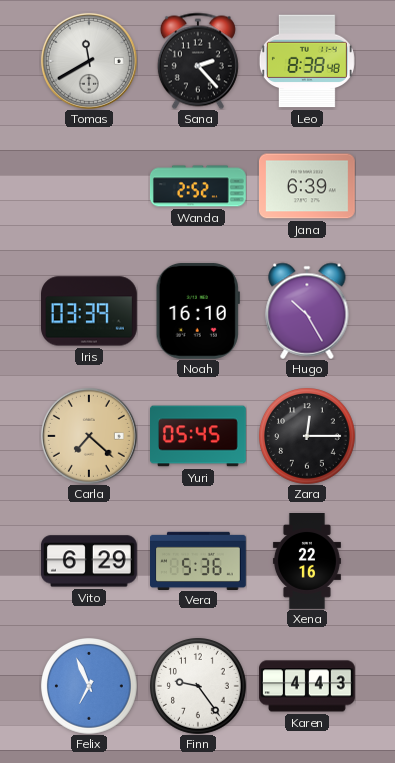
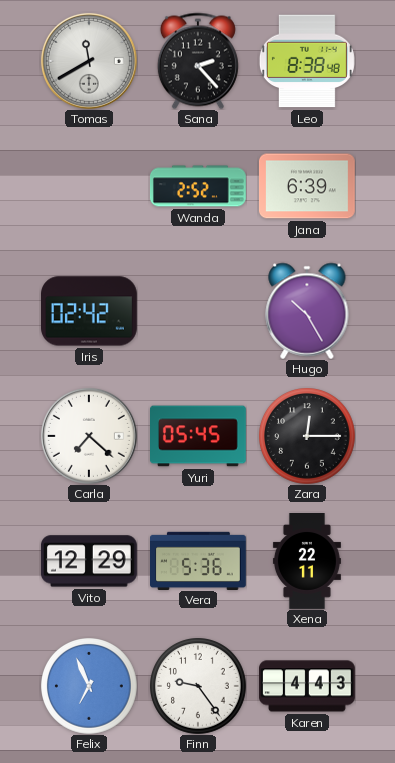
Iris: 03:39 -> 02:42
Noah: 16:10 -> none
Carla dial: champagne -> white
Vito: 6:29 -> 12:29
Xena: 22:16 -> 22:11
